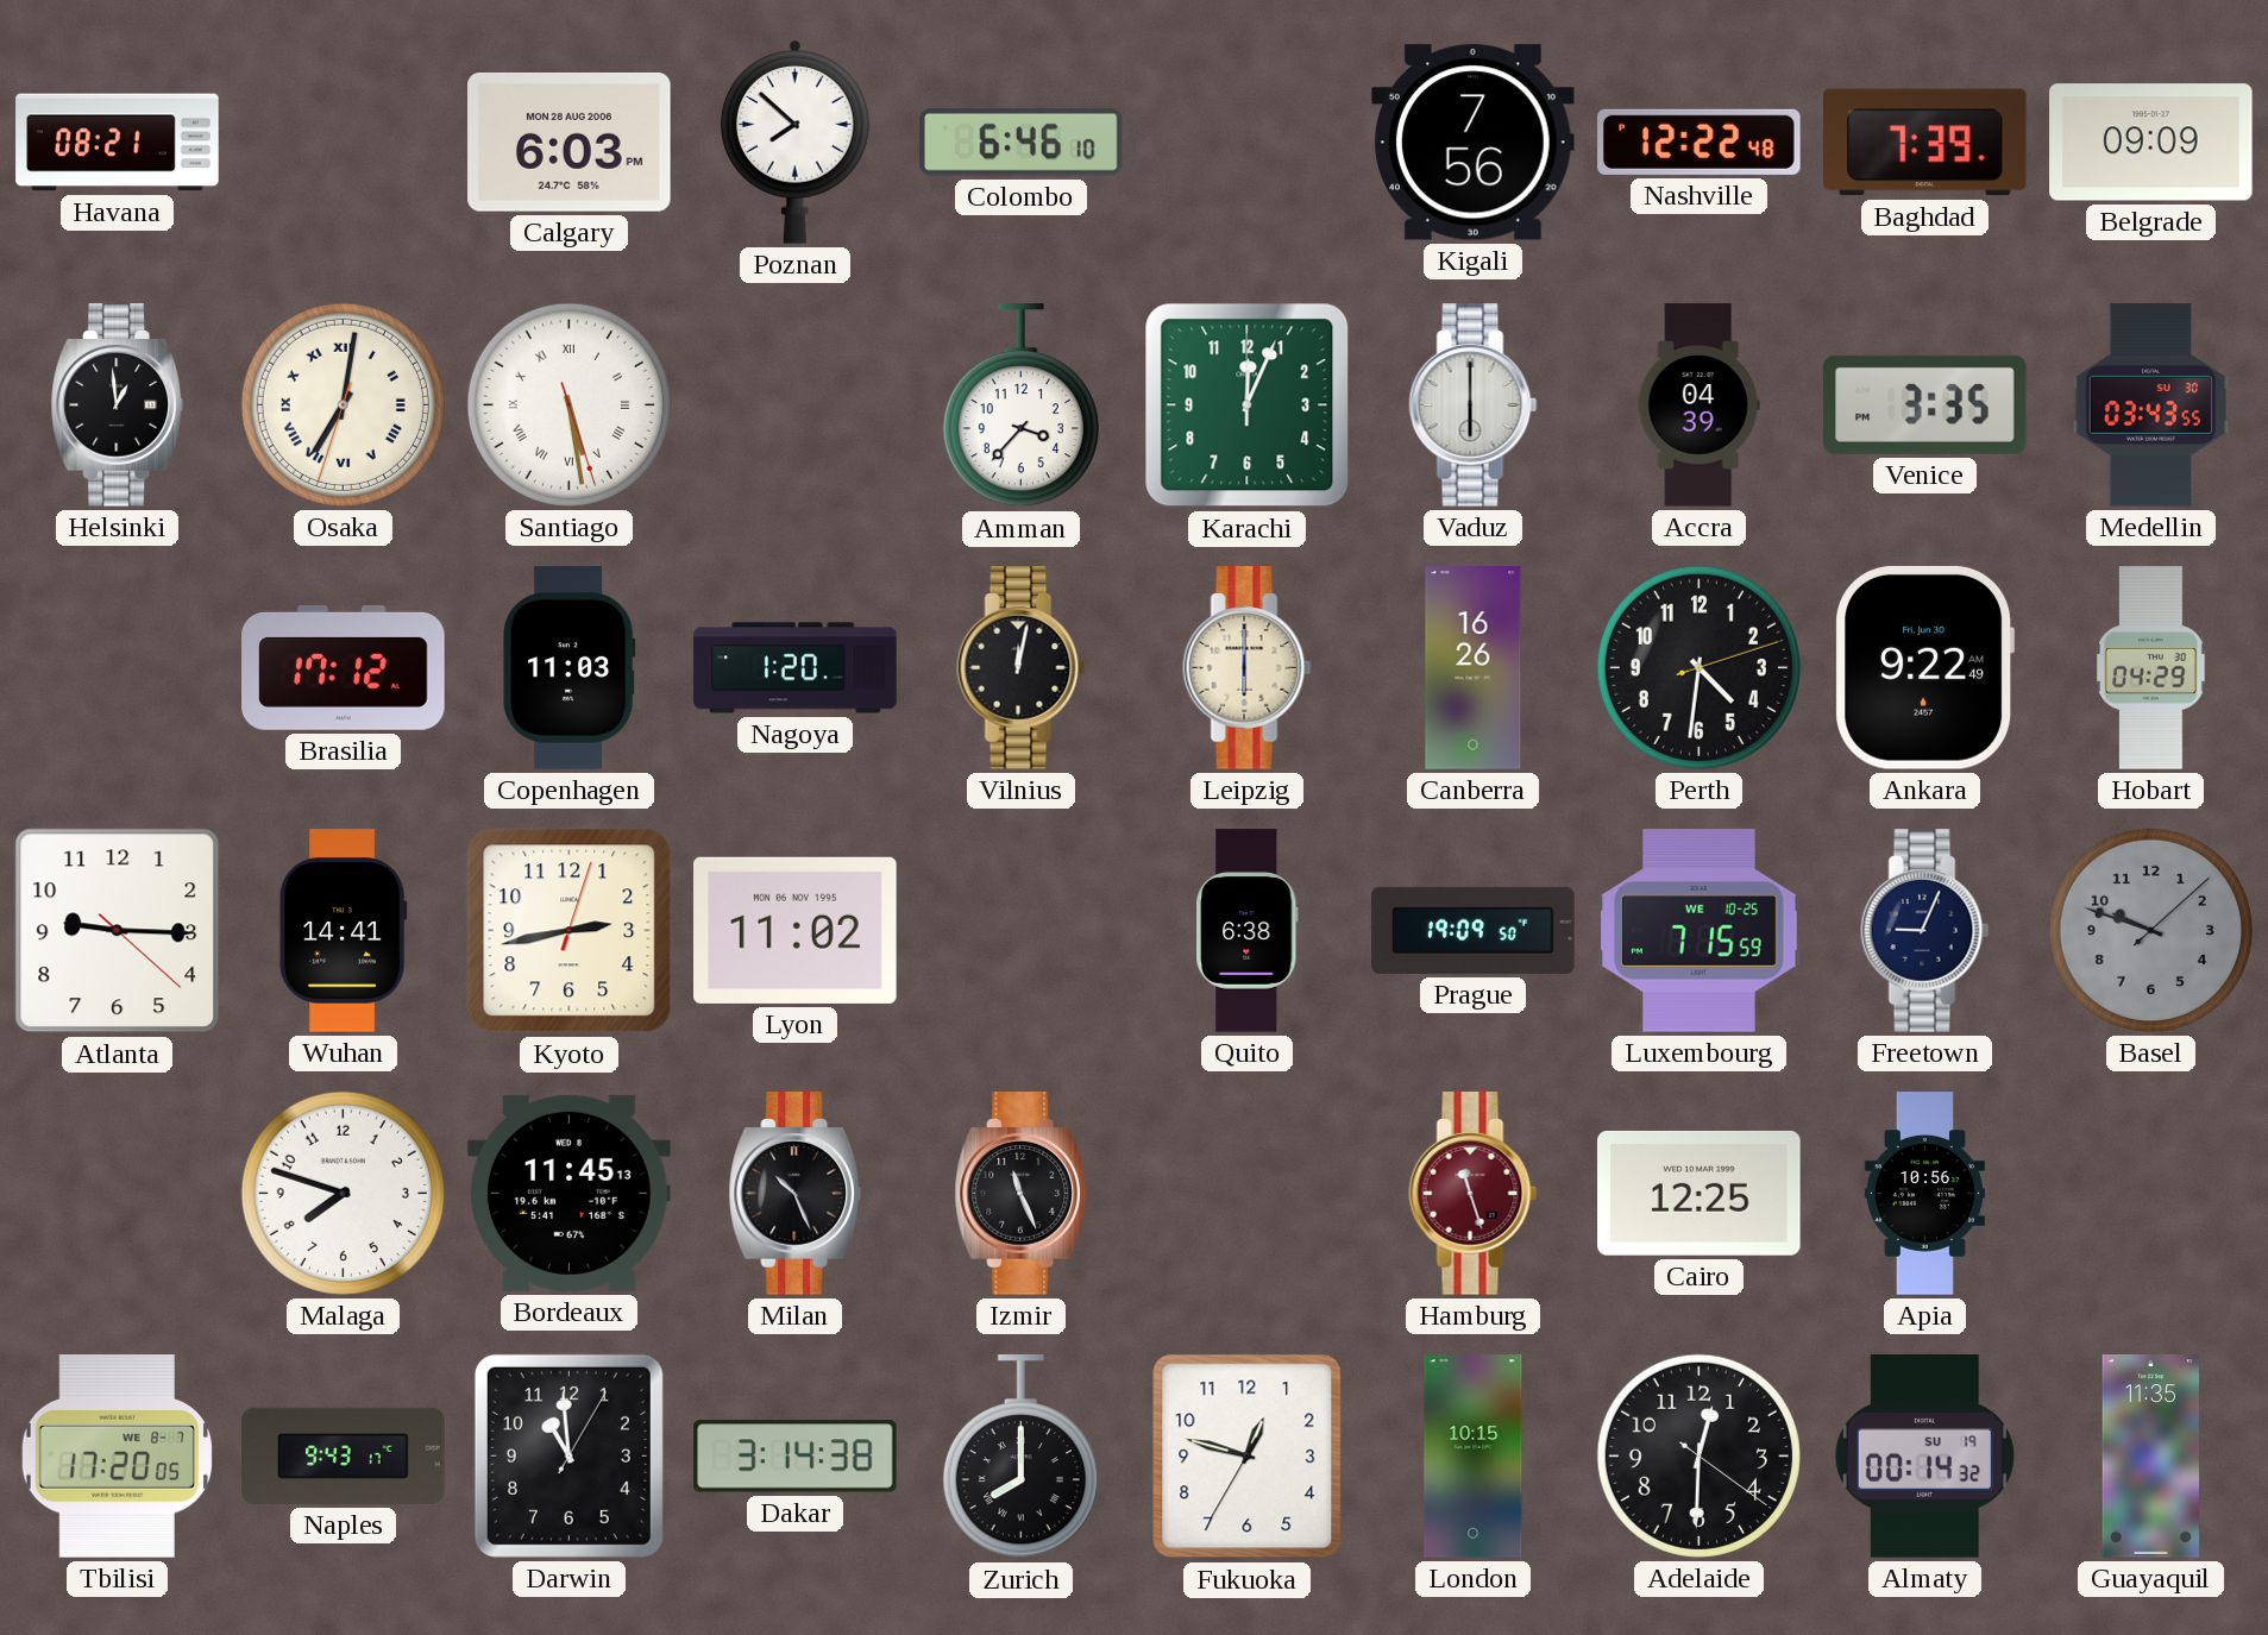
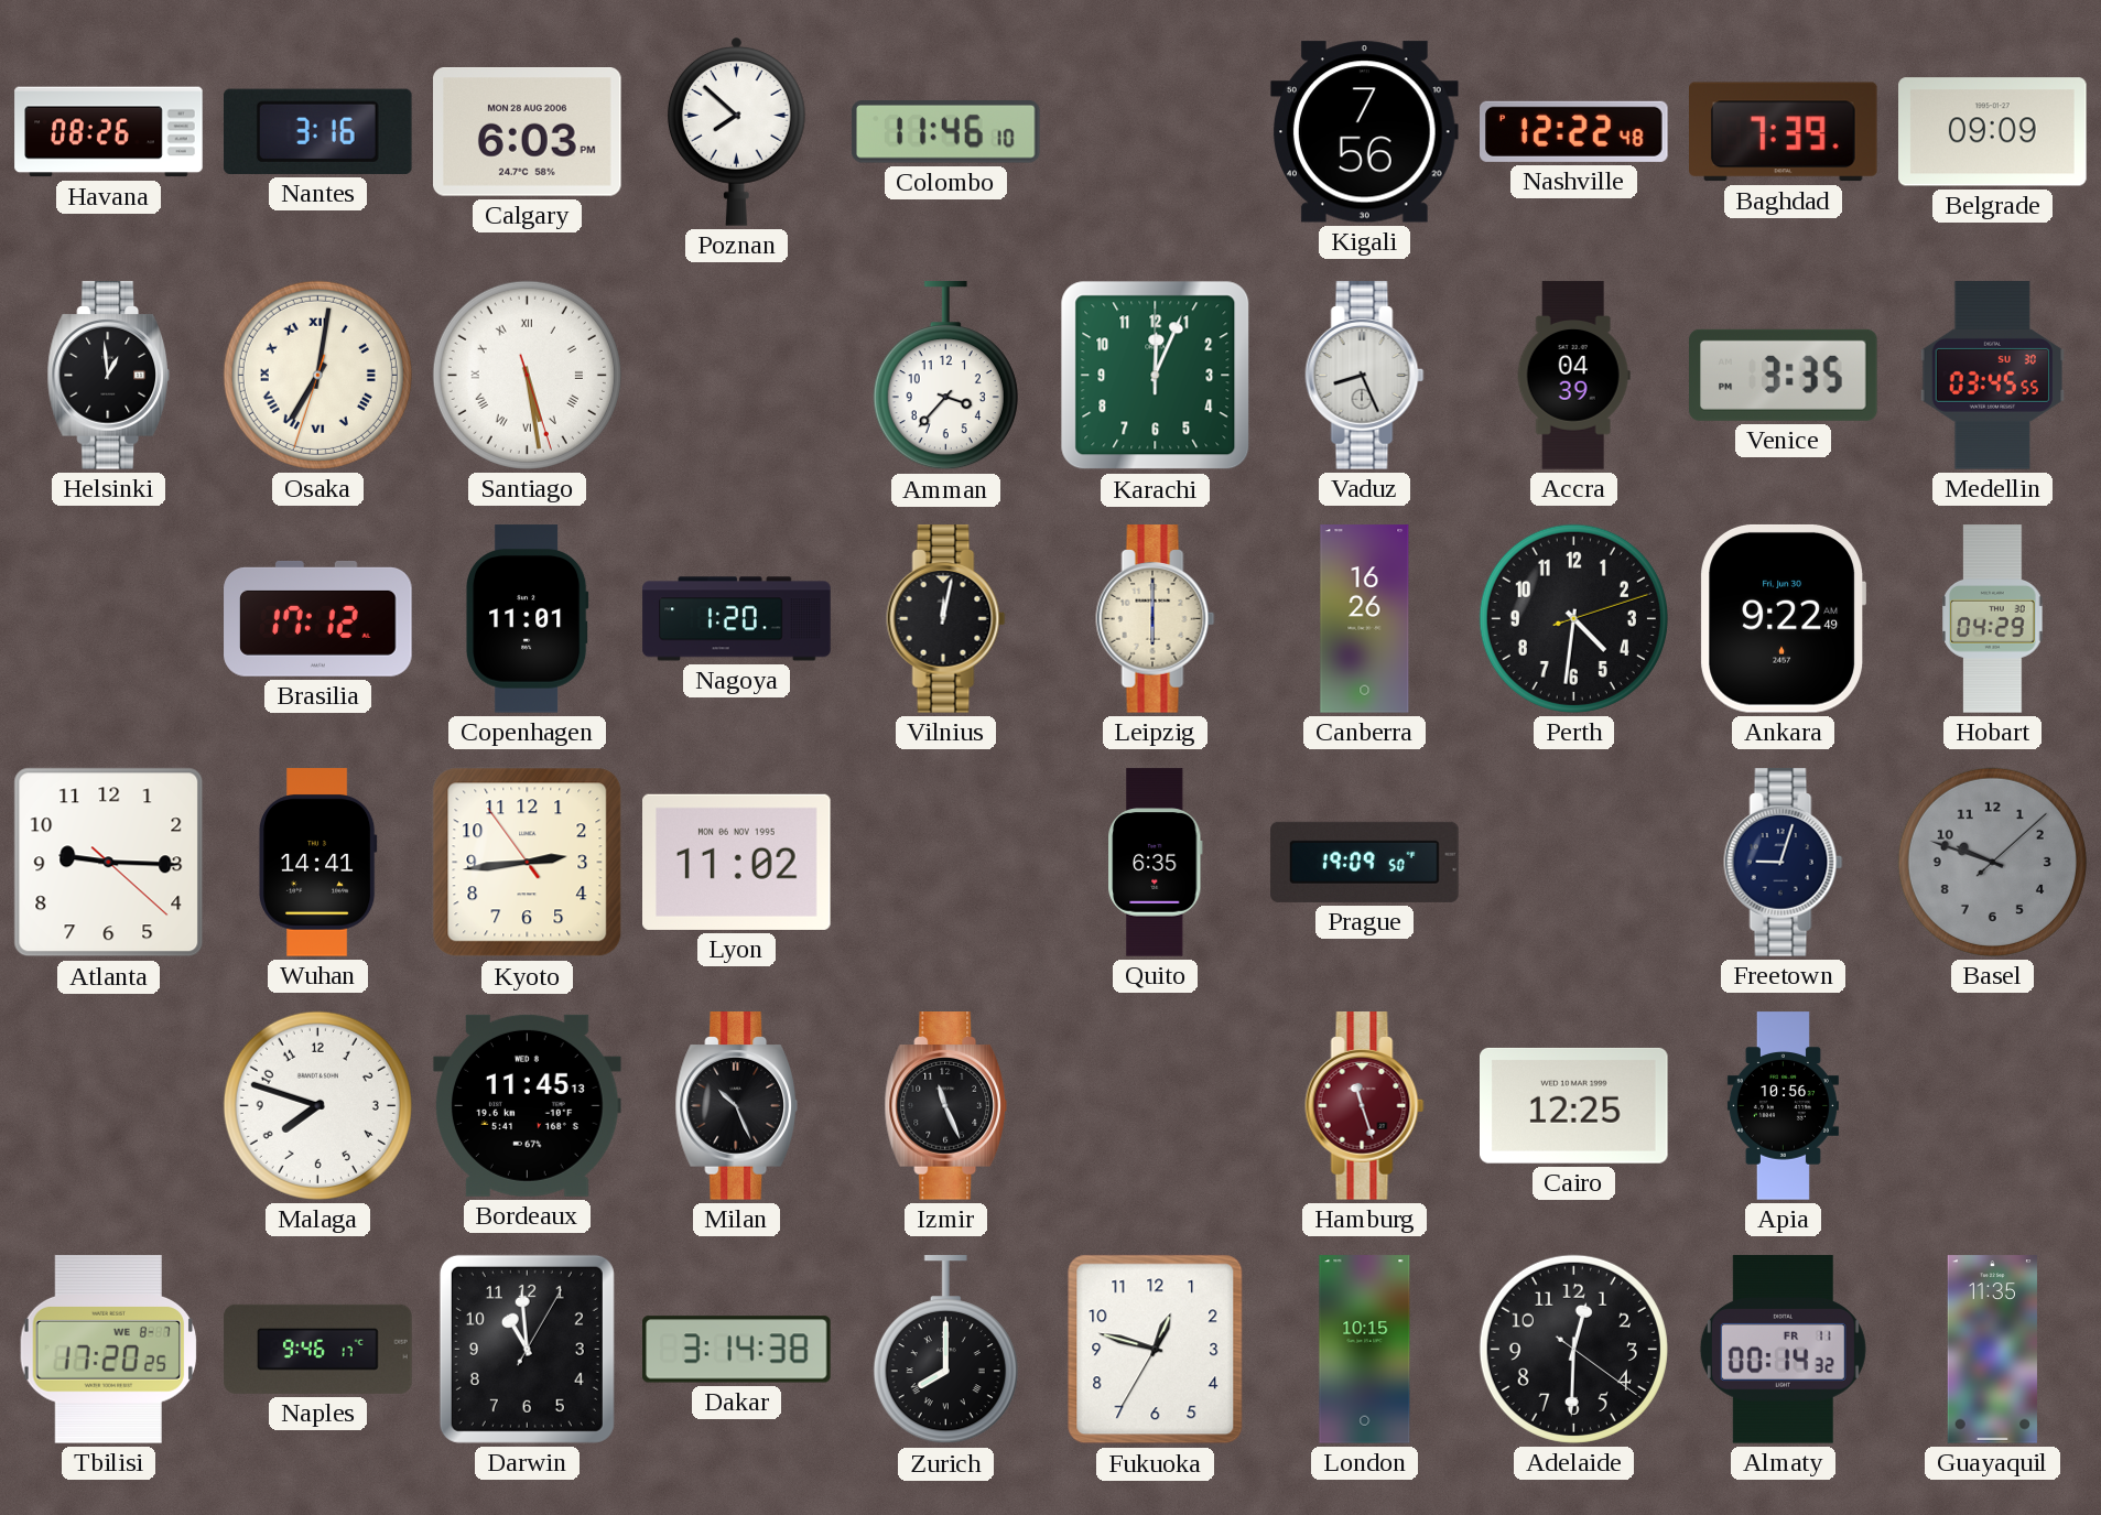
Havana: 08:21 -> 08:26
Nantes: none -> 3:16
Colombo: 6:46 -> 11:46
Vaduz: 6:00 -> 8:26
Medellin: 03:43 -> 03:45
Copenhagen: 11:03 -> 11:01
Kyoto: 2:43:03 -> 2:43:54
Quito: 6:38 -> 6:35
Luxembourg: 7:15 -> none
Freetown: 9:04 -> 9:03
Tbilisi: 17:20:05 -> 17:20:25
Naples: 9:43 -> 9:46
Almaty date: SU 19 -> FR 11
